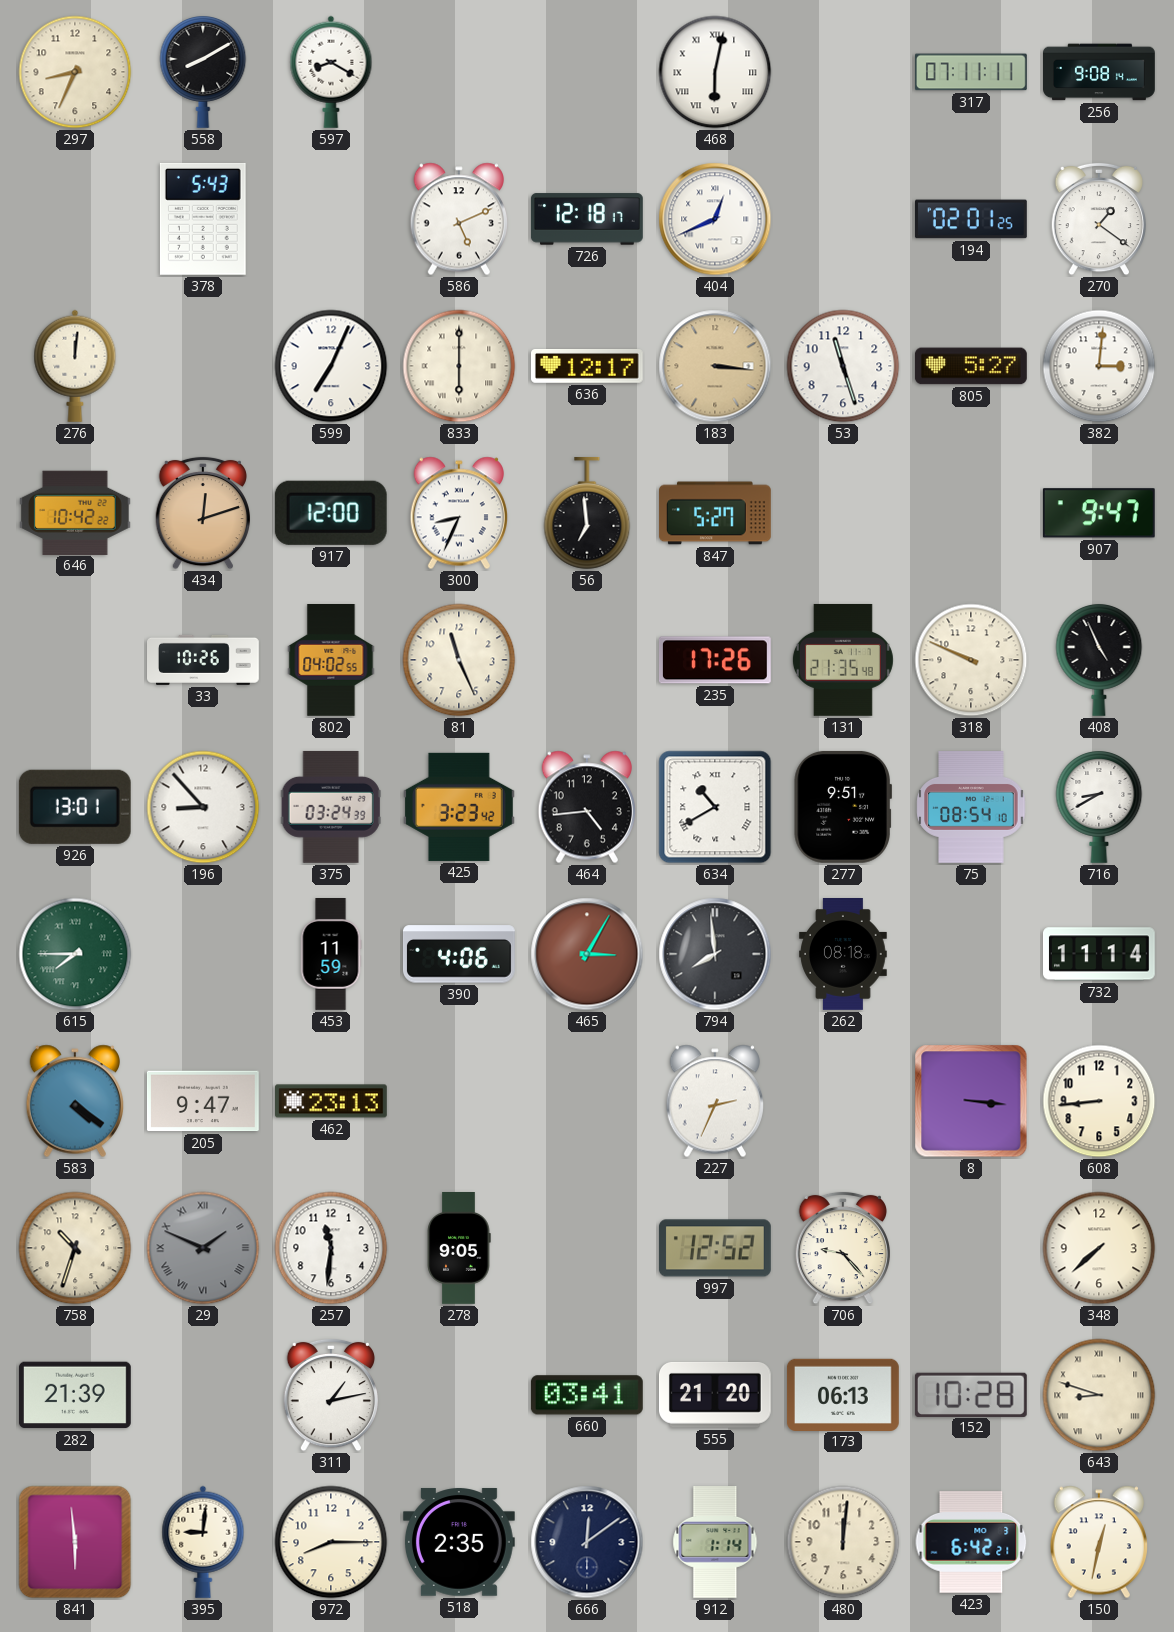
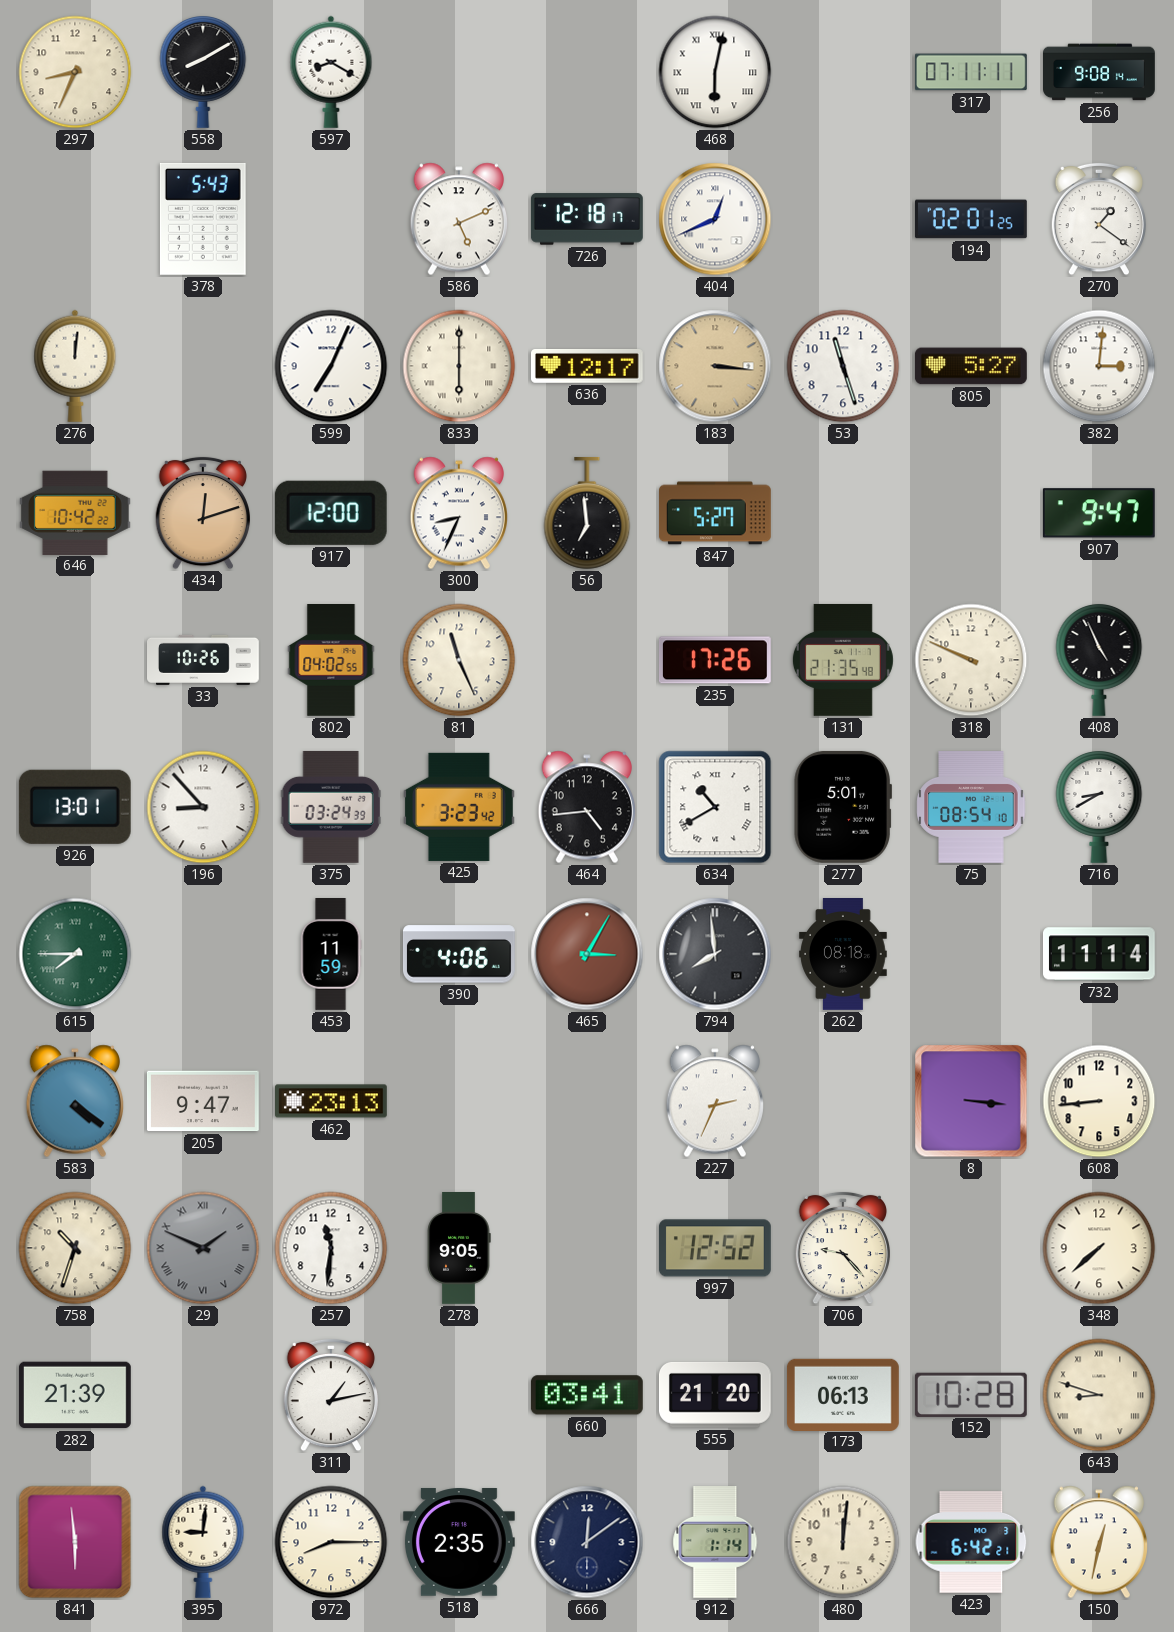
277: 9:51 -> 5:01
